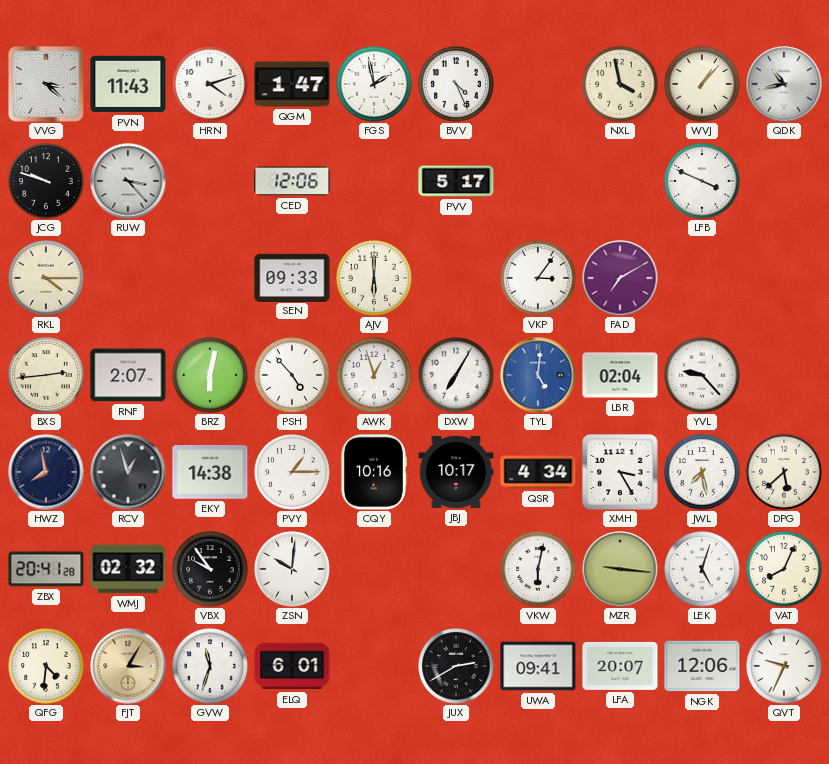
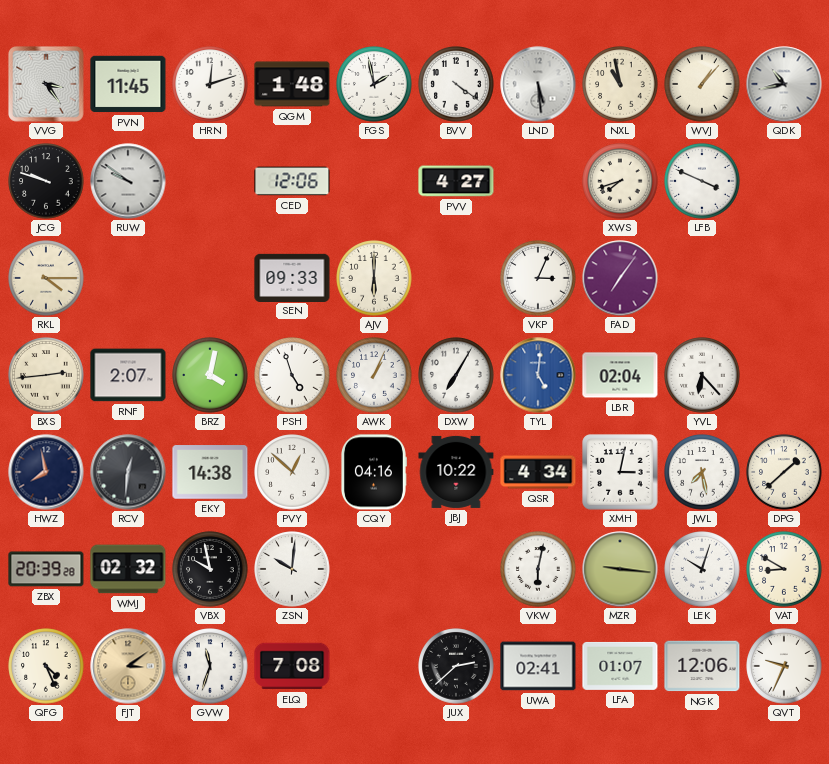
VVG: 3:22 -> 3:24
PVN: 11:43 -> 11:45
HRN: 4:12 -> 12:12
QGM: 1:47 -> 1:48
BVV: 4:26 -> 4:21
LND: none -> 5:29
NXL: 3:58 -> 10:58
RUW: 3:23 -> 9:51
PVV: 5:17 -> 4:27
XWS: none -> 7:42
VKP: 3:06 -> 3:04
FAD: 7:10 -> 7:06
BRZ: 6:02 -> 4:02
PSH: 4:53 -> 4:57
AWK: 12:57 -> 1:04
YVL: 9:23 -> 6:23
RCV: 12:57 -> 12:31
PVY: 1:15 -> 12:52
CQY: 10:16 -> 04:16
JBJ: 10:17 -> 10:22
XMH: 3:25 -> 3:02
DPG: 5:38 -> 1:38
ZBX: 20:41 -> 20:39
VBX: 9:54 -> 9:58
LEK: 5:03 -> 10:03
VAT: 8:04 -> 8:50
QFG: 4:31 -> 4:26
FJT: 3:05 -> 3:09
ELQ: 6:01 -> 7:08
JUX: 2:40 -> 2:38
UWA: 09:41 -> 02:41
LFA: 20:07 -> 01:07
